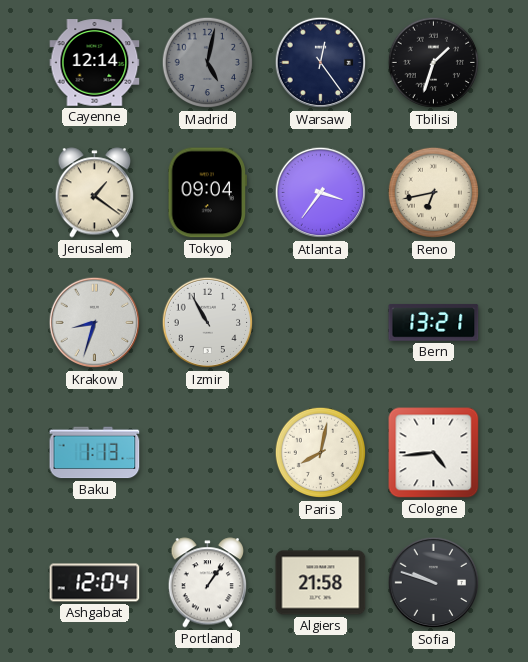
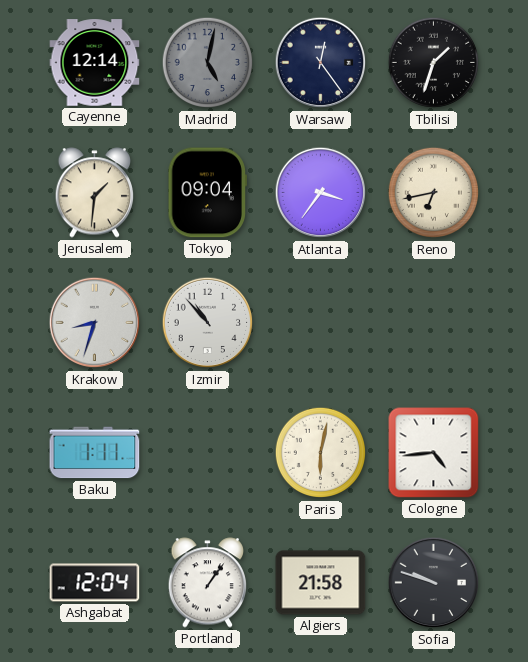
Jerusalem: 1:21 -> 1:31
Izmir: 10:55 -> 10:53
Bern: 13:21 -> none
Baku: 1:13 -> 1:11
Paris: 8:02 -> 6:02
